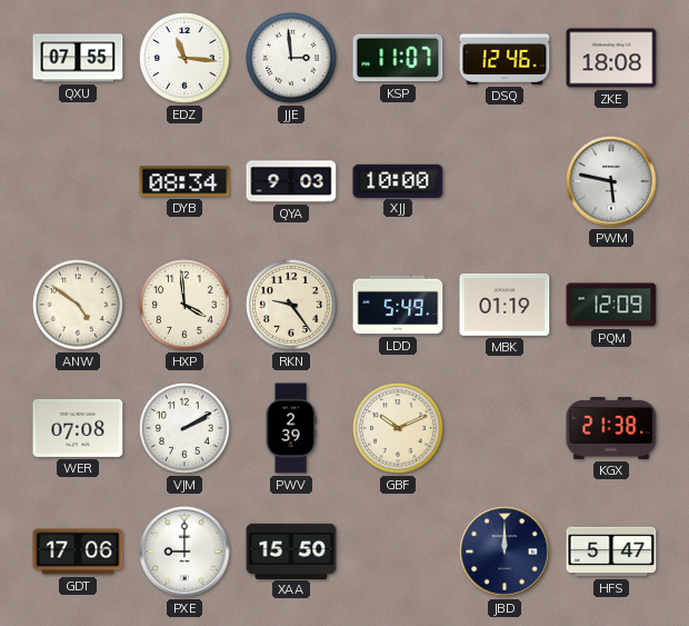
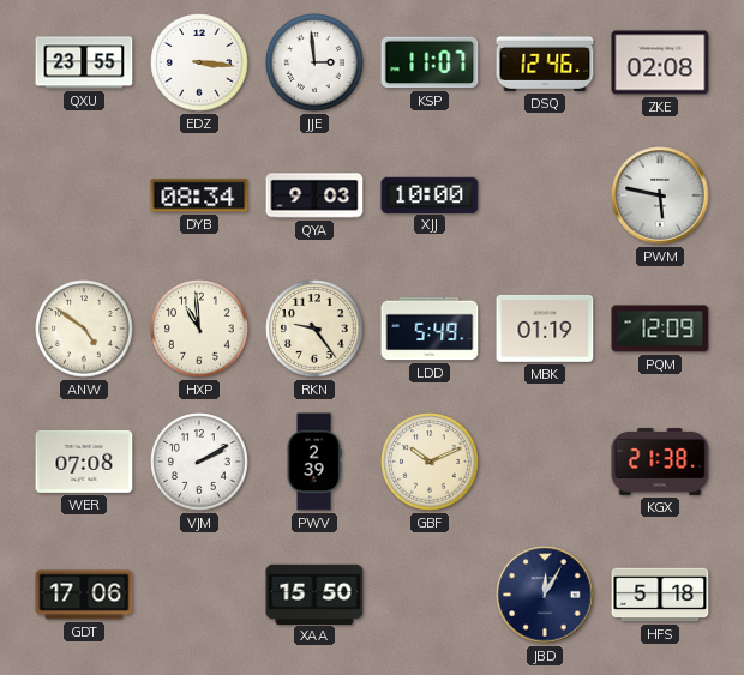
QXU: 07:55 -> 23:55
EDZ: 11:16 -> 3:16
ZKE: 18:08 -> 02:08
HXP: 3:59 -> 10:59
PXE: 9:00 -> none
JBD: 12:00 -> 12:05
HFS: 5:47 -> 5:18
